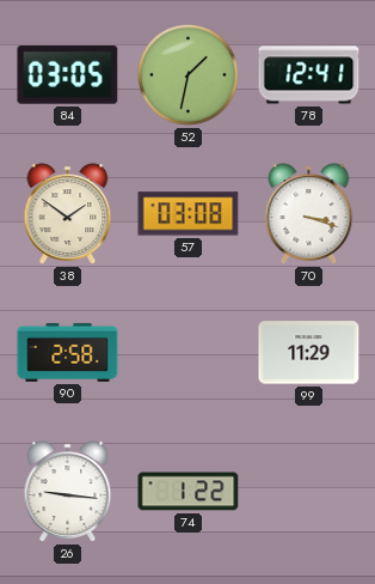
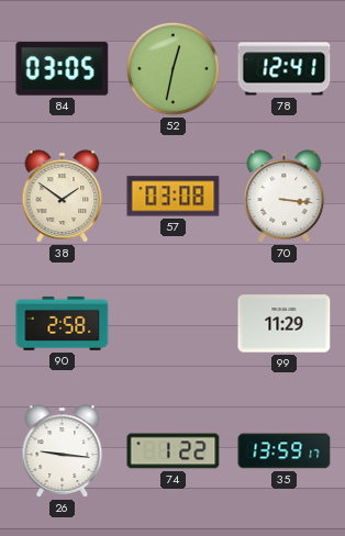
52: 1:32 -> 12:32
70: 3:18 -> 3:16
35: none -> 13:59
